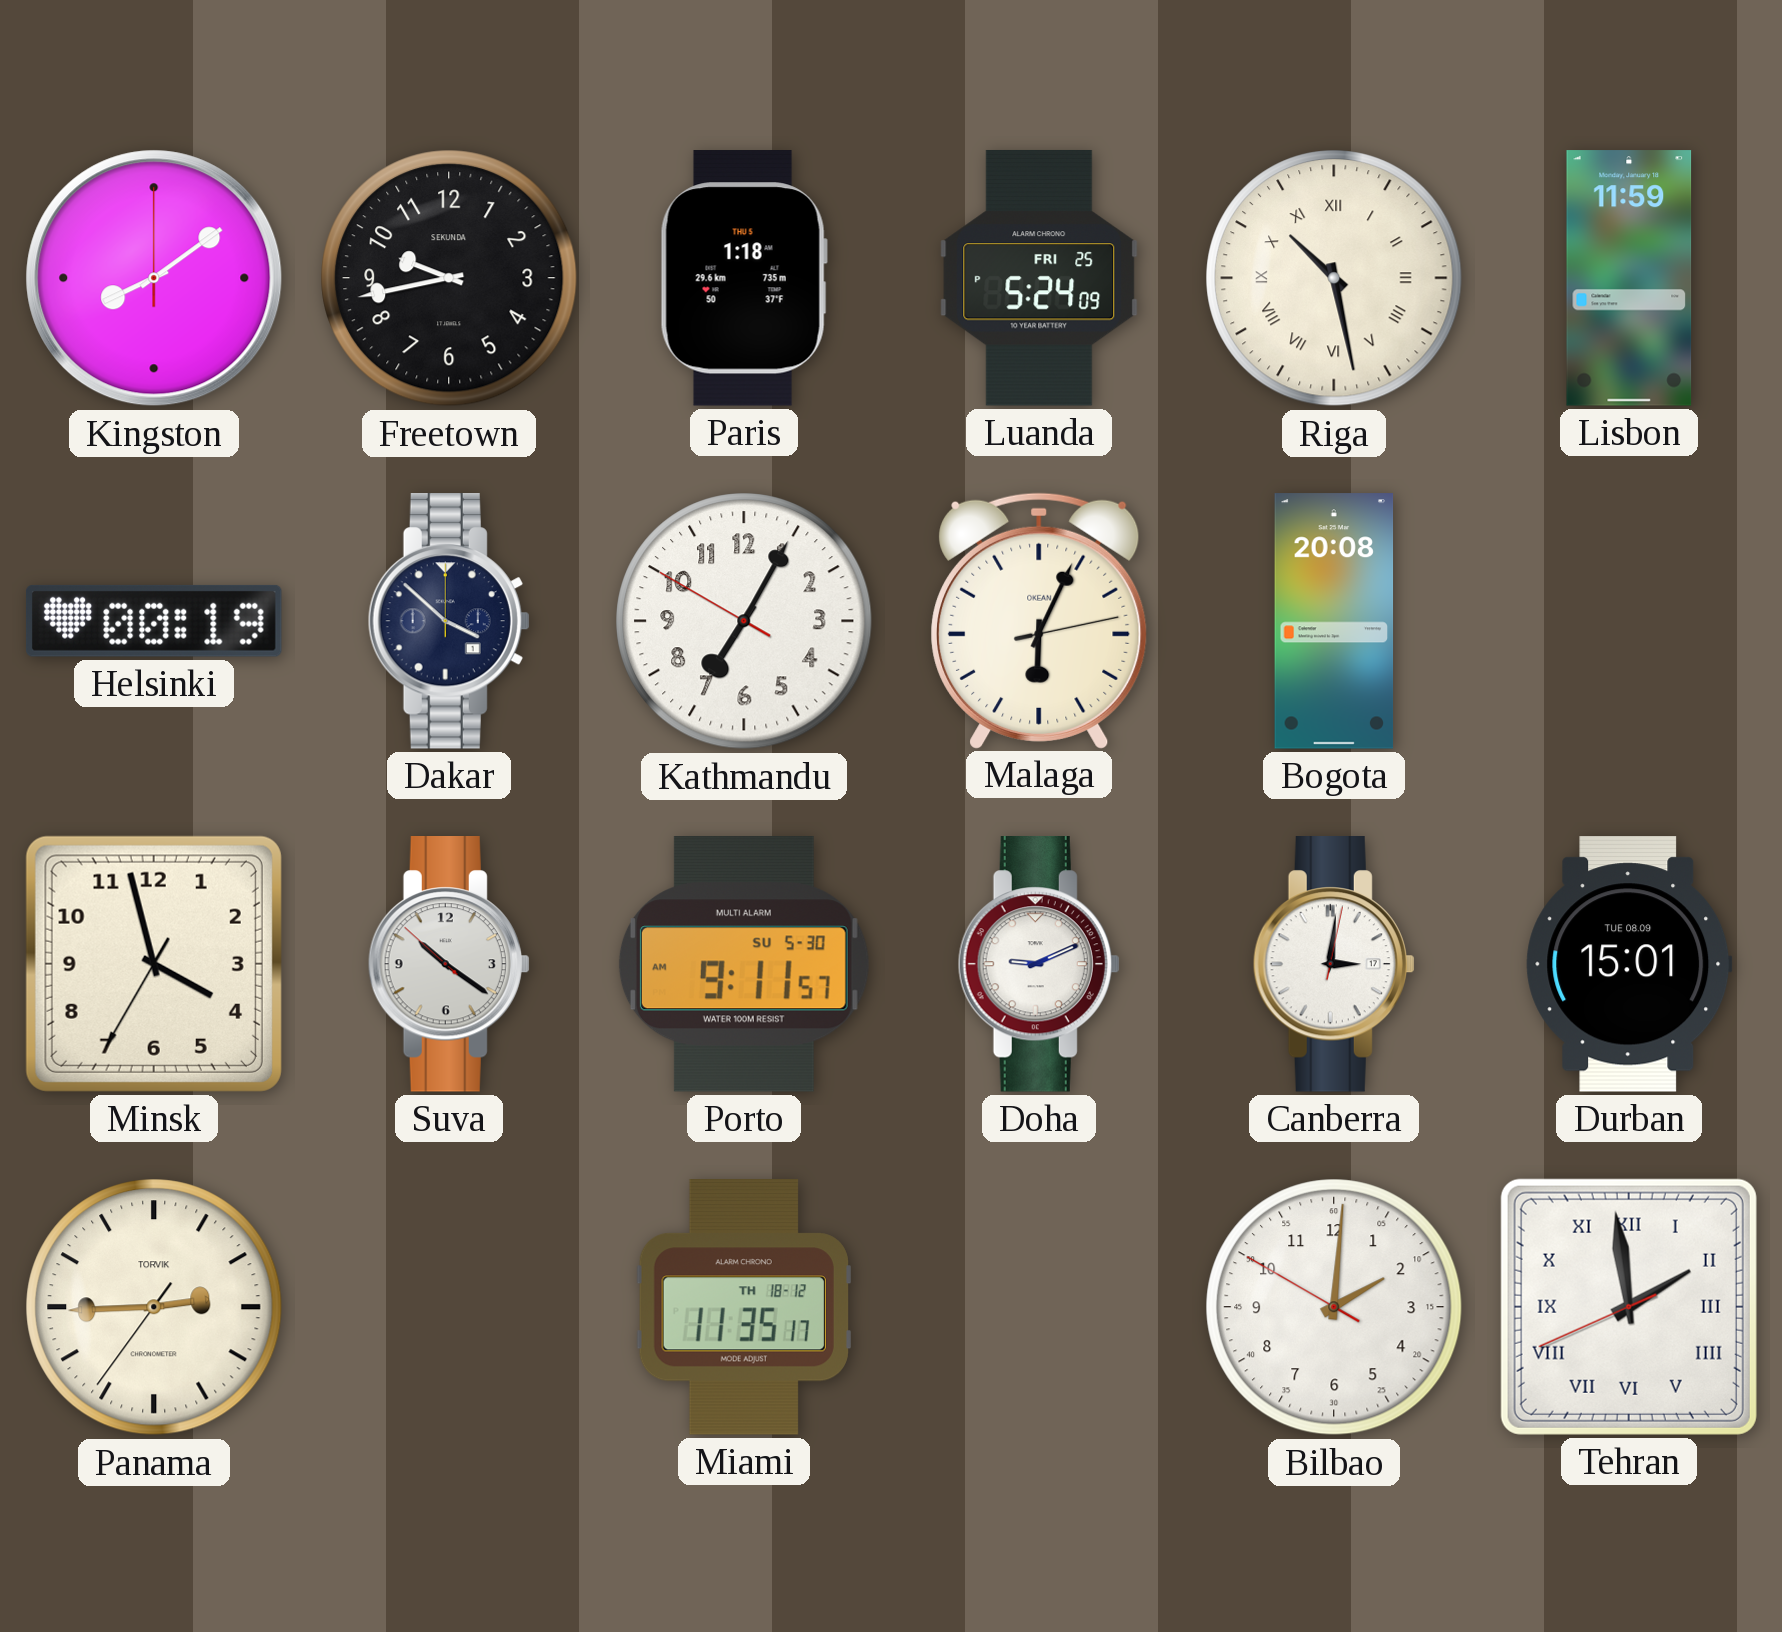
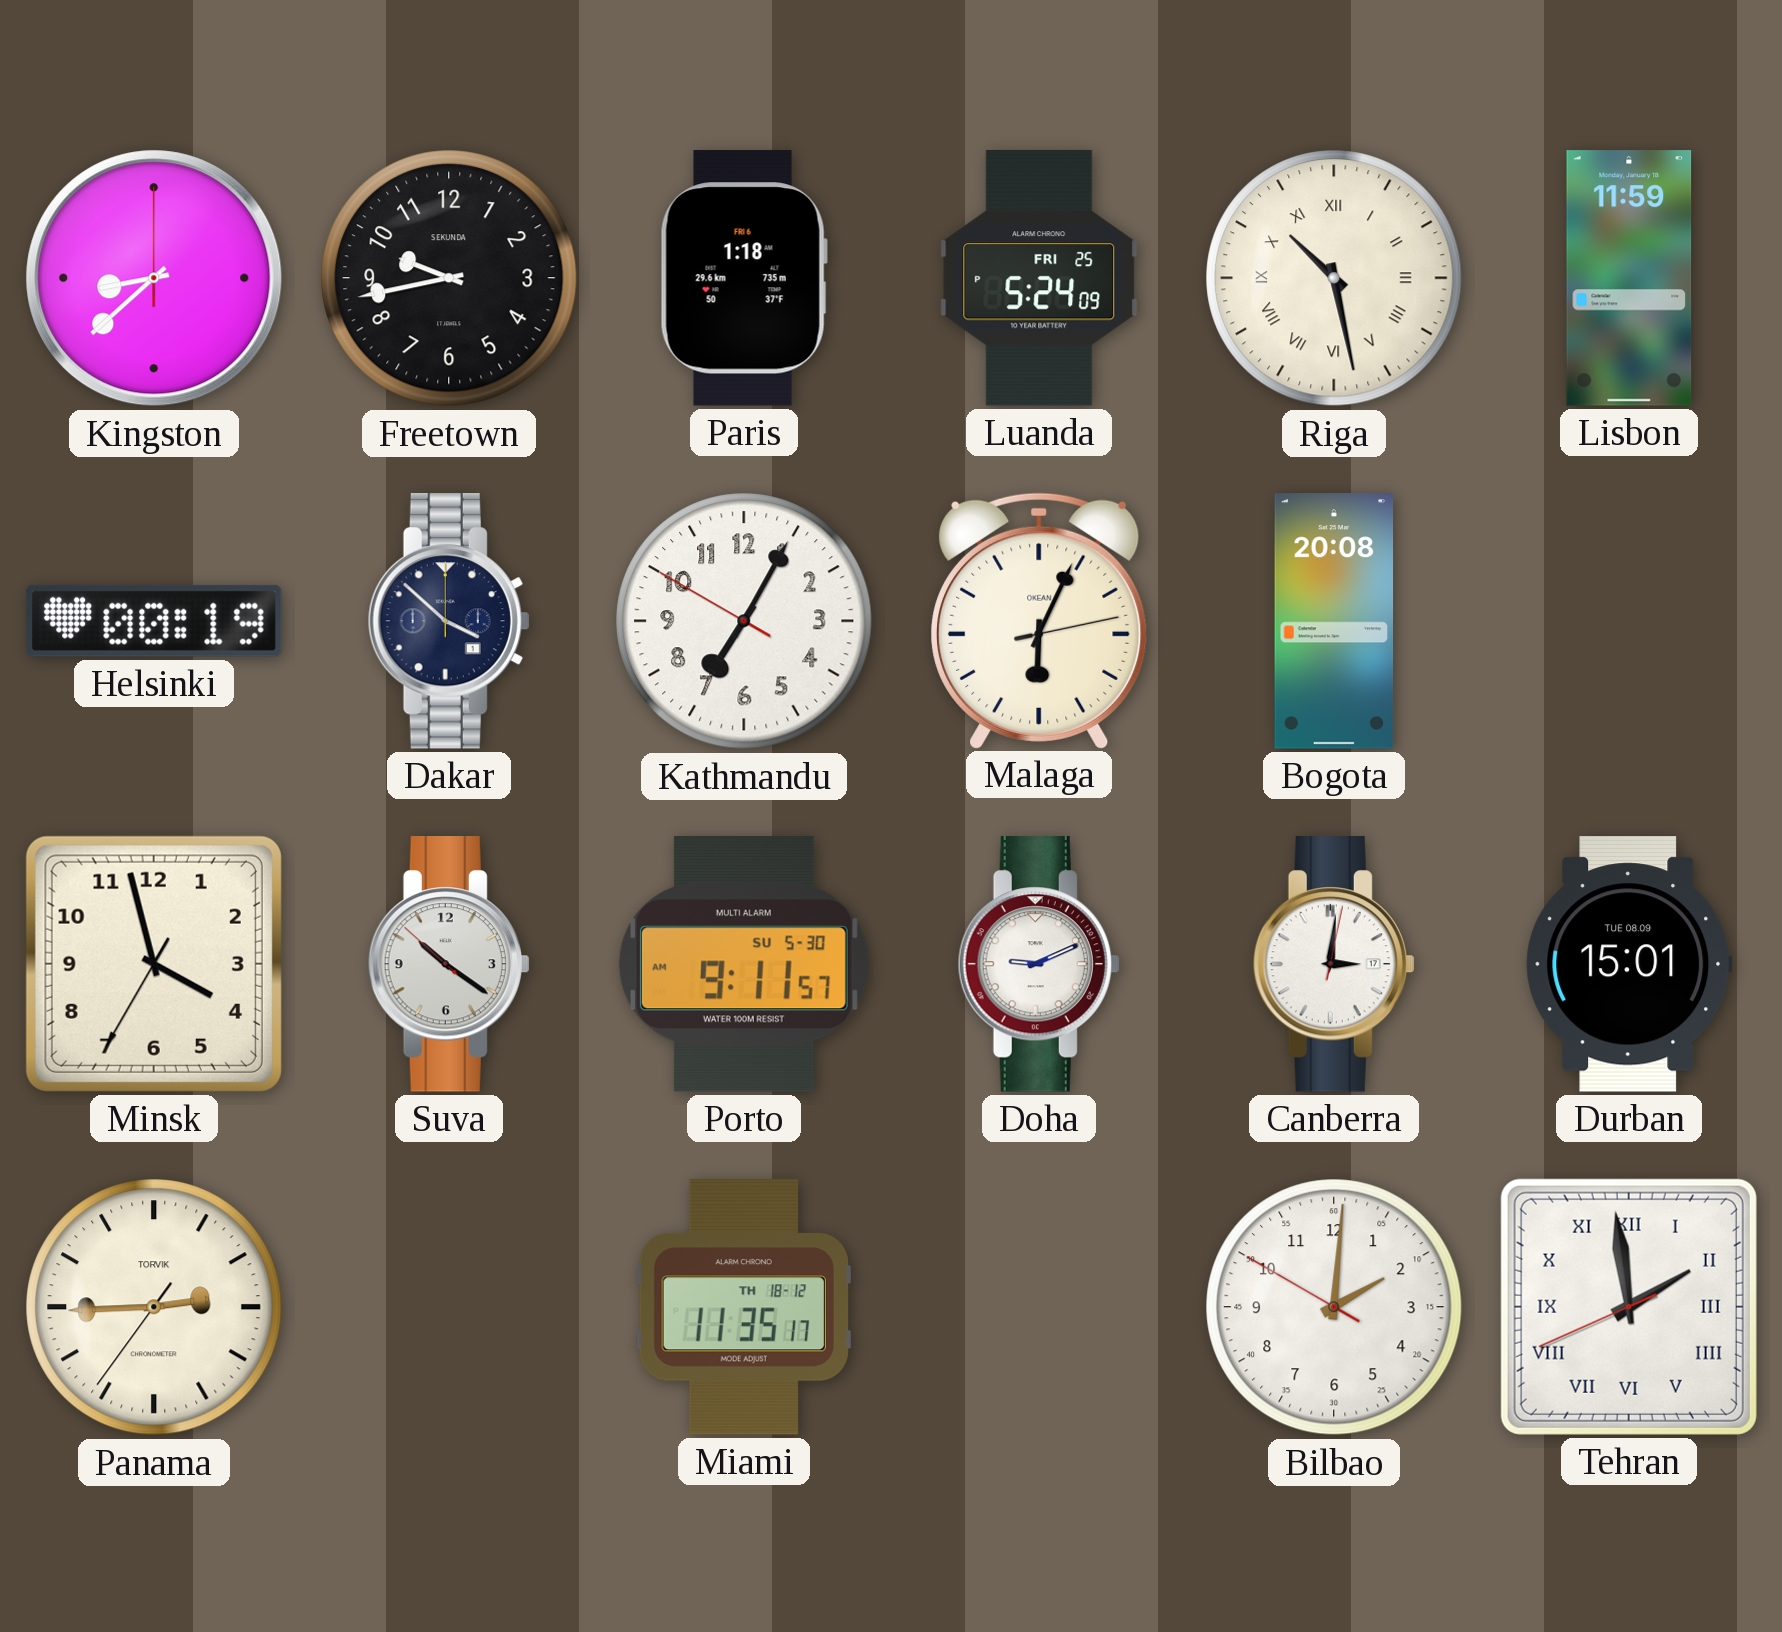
Kingston: 8:09 -> 8:38
Paris date: THU 5 -> FRI 6
